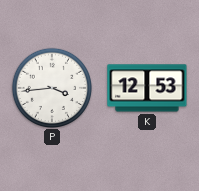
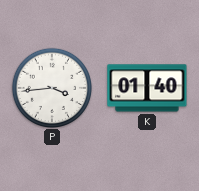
K: 12:53 -> 01:40
